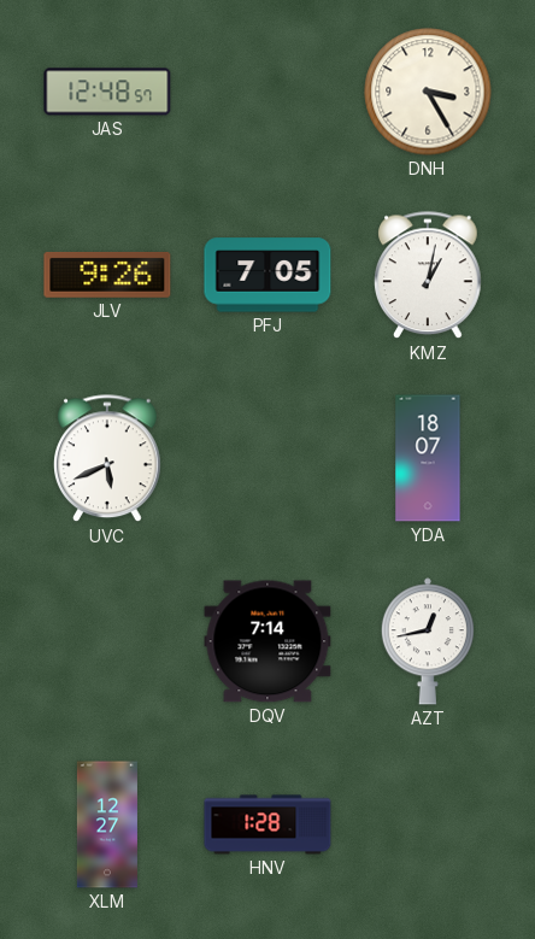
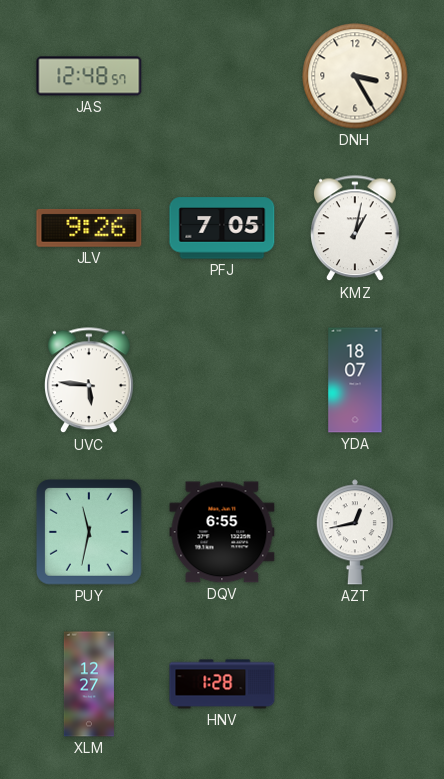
UVC: 5:41 -> 5:46
PUY: none -> 11:32
DQV: 7:14 -> 6:55
